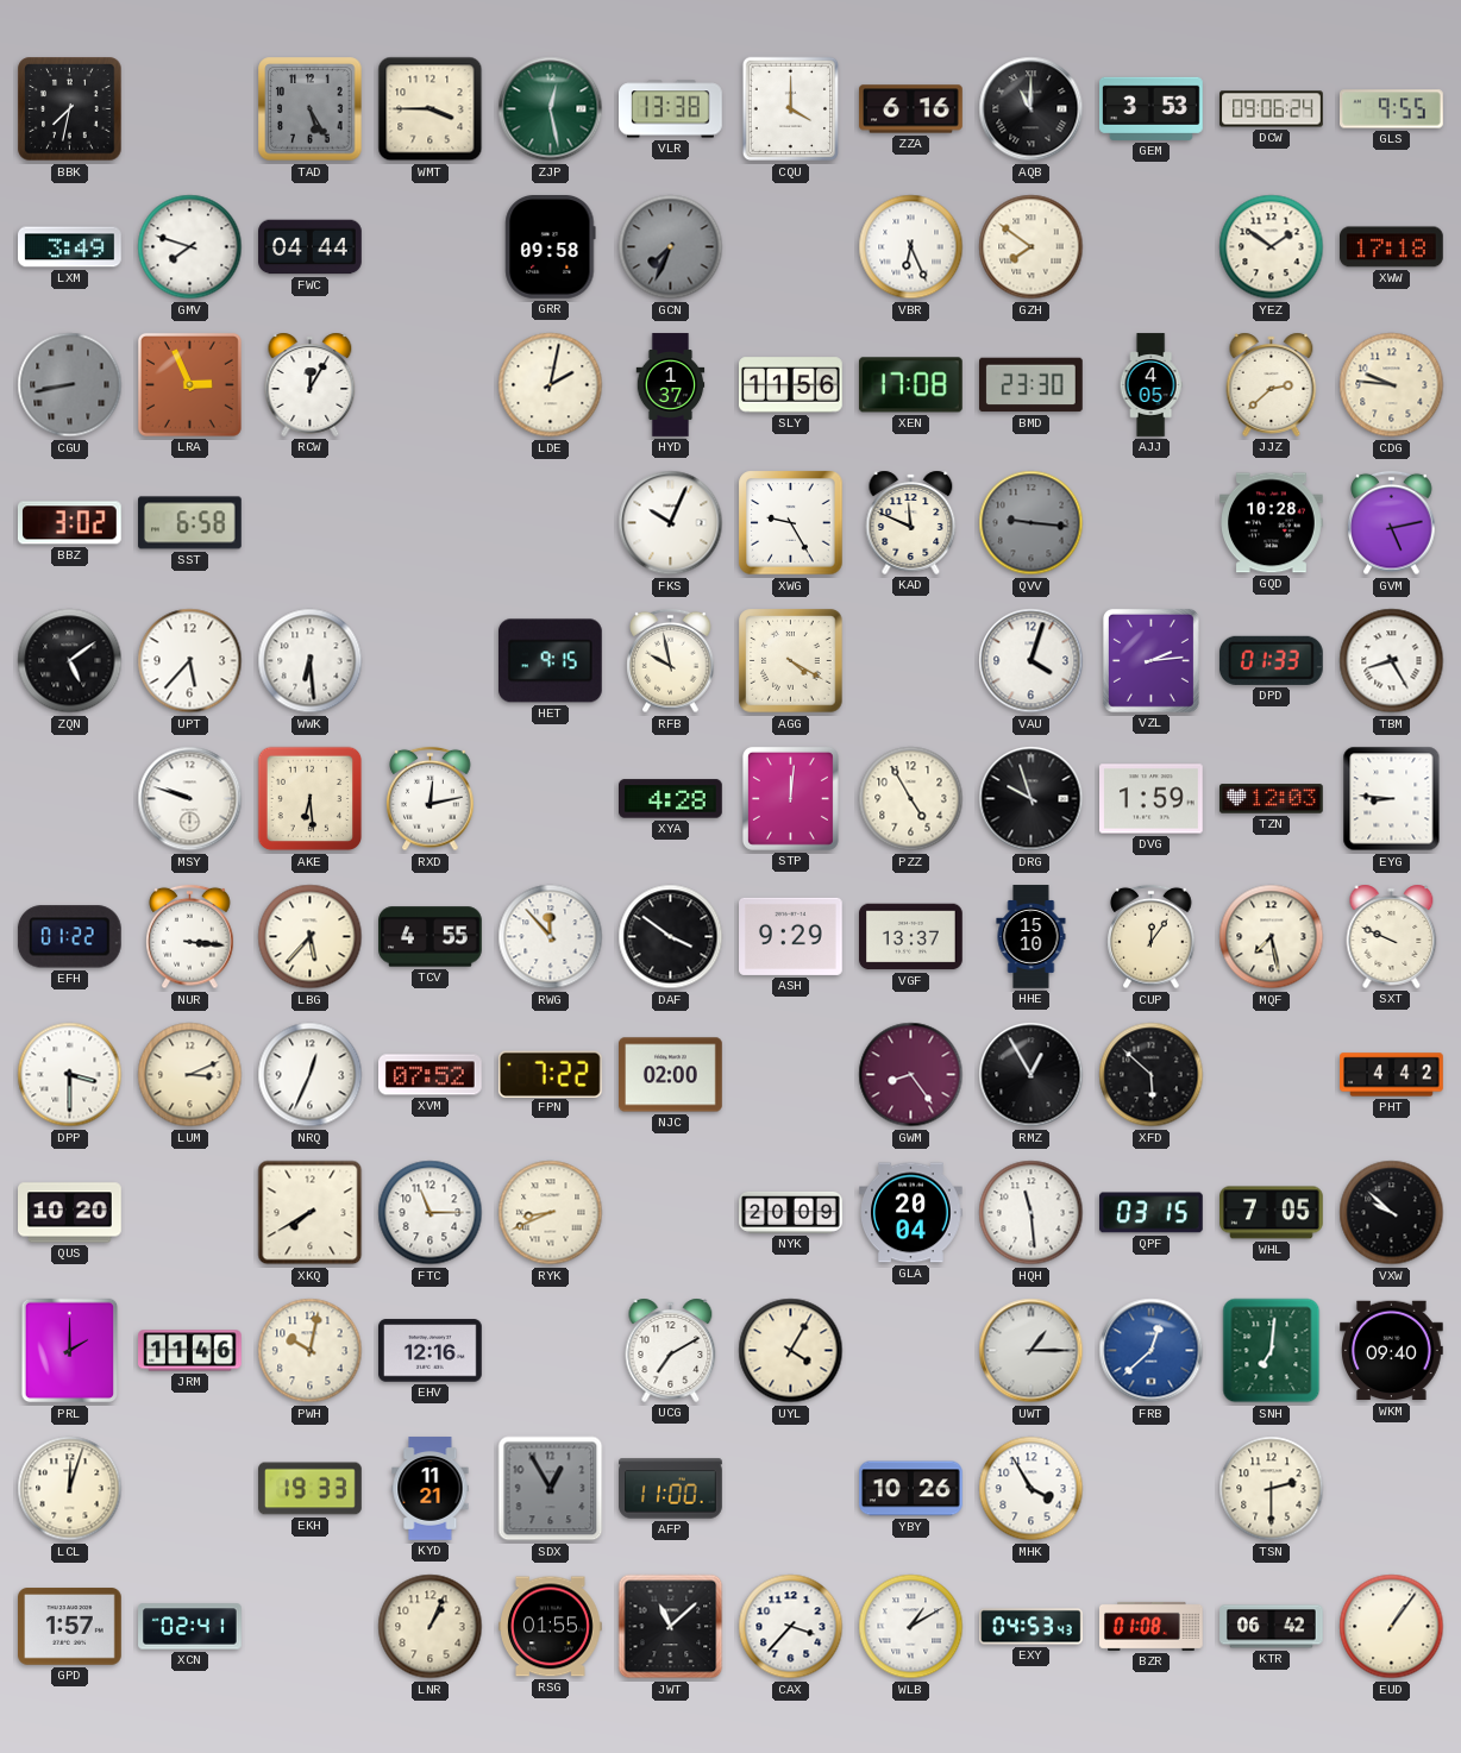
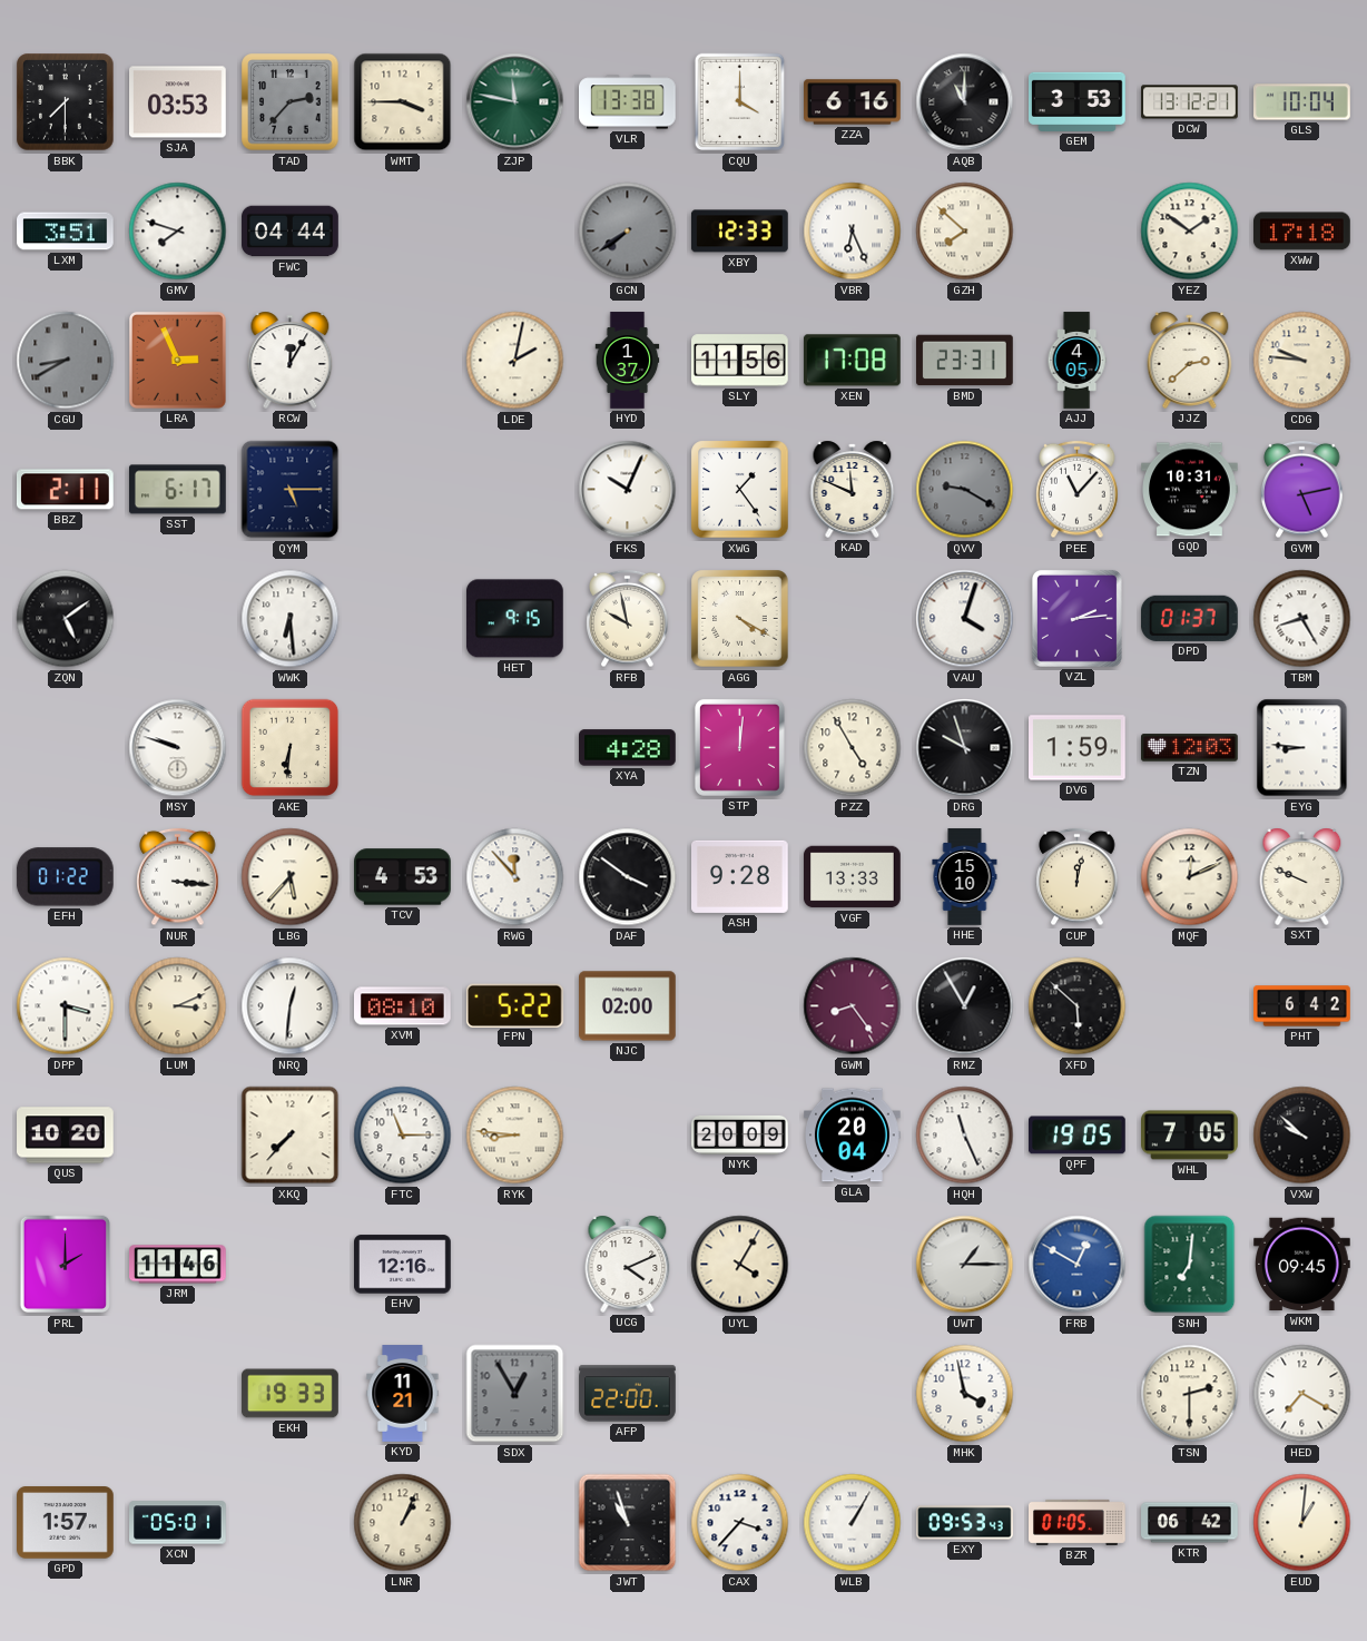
BBK: 7:32 -> 7:30
SJA: none -> 03:53
TAD: 5:25 -> 2:37
ZJP: 12:28 -> 11:47
DCW: 09:06 -> 13:12
GLS: 9:55 -> 10:04
LXM: 3:49 -> 3:51
GRR: 09:58 -> none
GCN: 7:34 -> 7:39
XBY: none -> 12:33
GZH: 7:51 -> 7:52
CGU: 8:43 -> 8:40
BMD: 23:30 -> 23:31
BBZ: 3:02 -> 2:11
SST: 6:58 -> 6:17
QYM: none -> 5:15
XWG: 9:25 -> 1:24
QVV: 9:16 -> 9:20
PEE: none -> 11:07
GQD: 10:28 -> 10:31
UPT: 5:37 -> none
DPD: 01:33 -> 01:37
AKE: 6:29 -> 6:31
RXD: 12:13 -> none
TCV: 4:55 -> 4:53
ASH: 9:29 -> 9:28
VGF: 13:37 -> 13:33
CUP: 12:06 -> 12:02
MQF: 7:28 -> 12:11
NRQ: 12:34 -> 12:31
XVM: 07:52 -> 08:10
FPN: 7:22 -> 5:22
PHT: 4:42 -> 6:42
XKQ: 7:40 -> 7:37
RYK: 8:41 -> 8:46
HQH: 11:29 -> 11:26
QPF: 03:15 -> 19:05
PWH: 10:02 -> none
UCG: 7:10 -> 4:11
FRB: 12:38 -> 12:50
WKM: 09:40 -> 09:45
LCL: 12:03 -> none
AFP: 11:00 -> 22:00
YBY: 10:26 -> none
MHK: 3:55 -> 3:58
HED: none -> 7:20
XCN: 02:41 -> 05:01
RSG: 01:55 -> none
JWT: 11:08 -> 10:57
WLB: 1:10 -> 1:05
EXY: 04:53 -> 09:53
BZR: 01:08 -> 01:05
EUD: 1:06 -> 1:01
